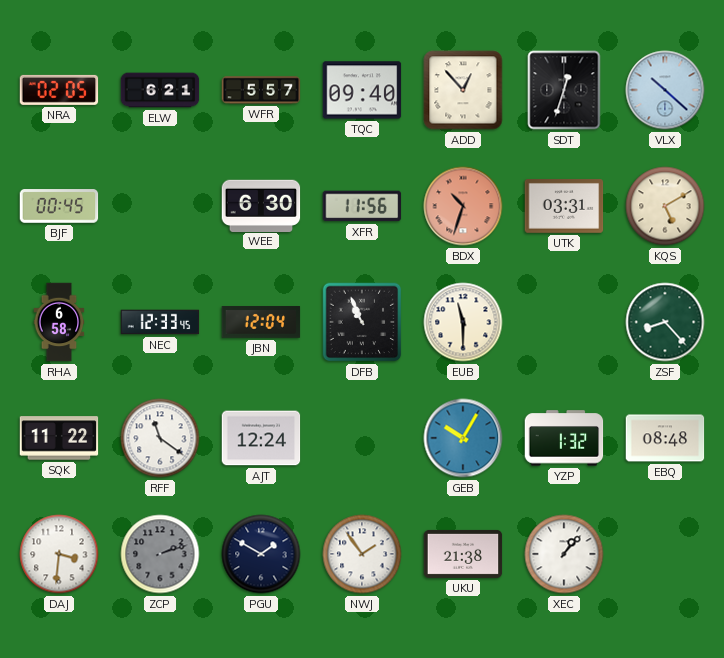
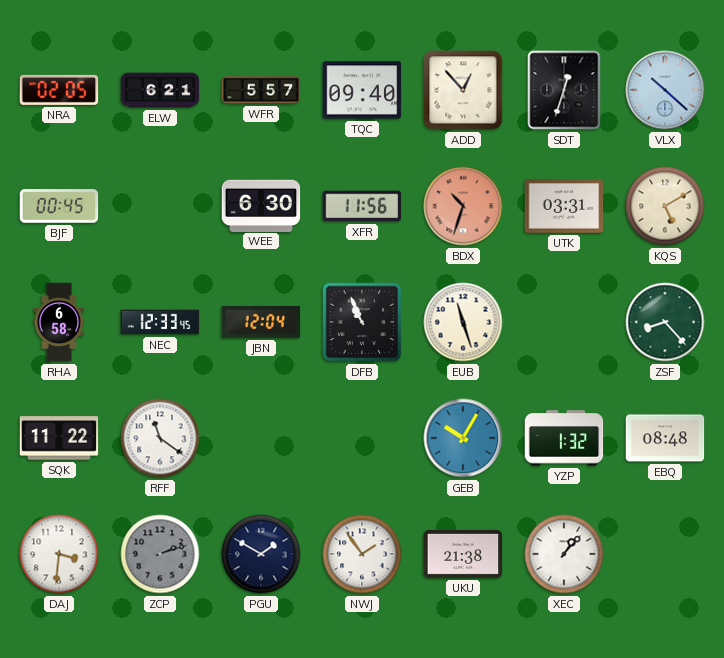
EUB: 11:30 -> 11:27
AJT: 12:24 -> none
